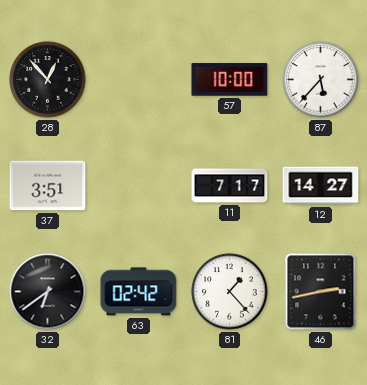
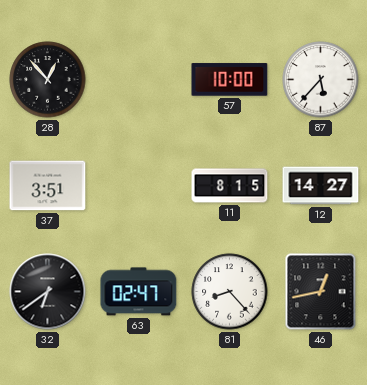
11: 7:17 -> 8:15
63: 02:42 -> 02:47
81: 1:23 -> 8:23
46: 2:43 -> 12:43
